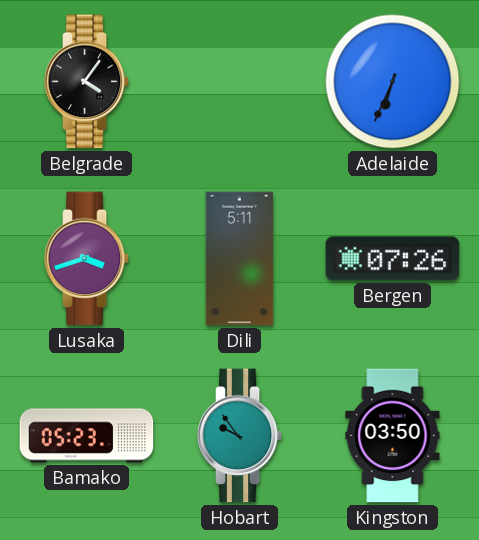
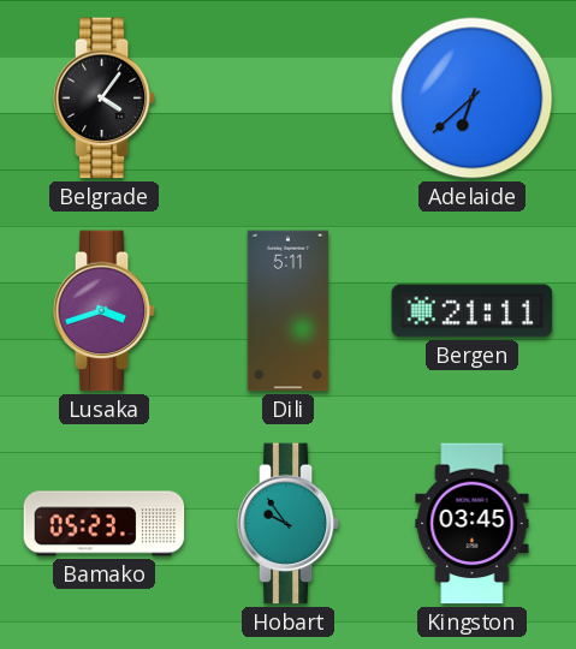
Adelaide: 6:34 -> 6:38
Bergen: 07:26 -> 21:11
Kingston: 03:50 -> 03:45
